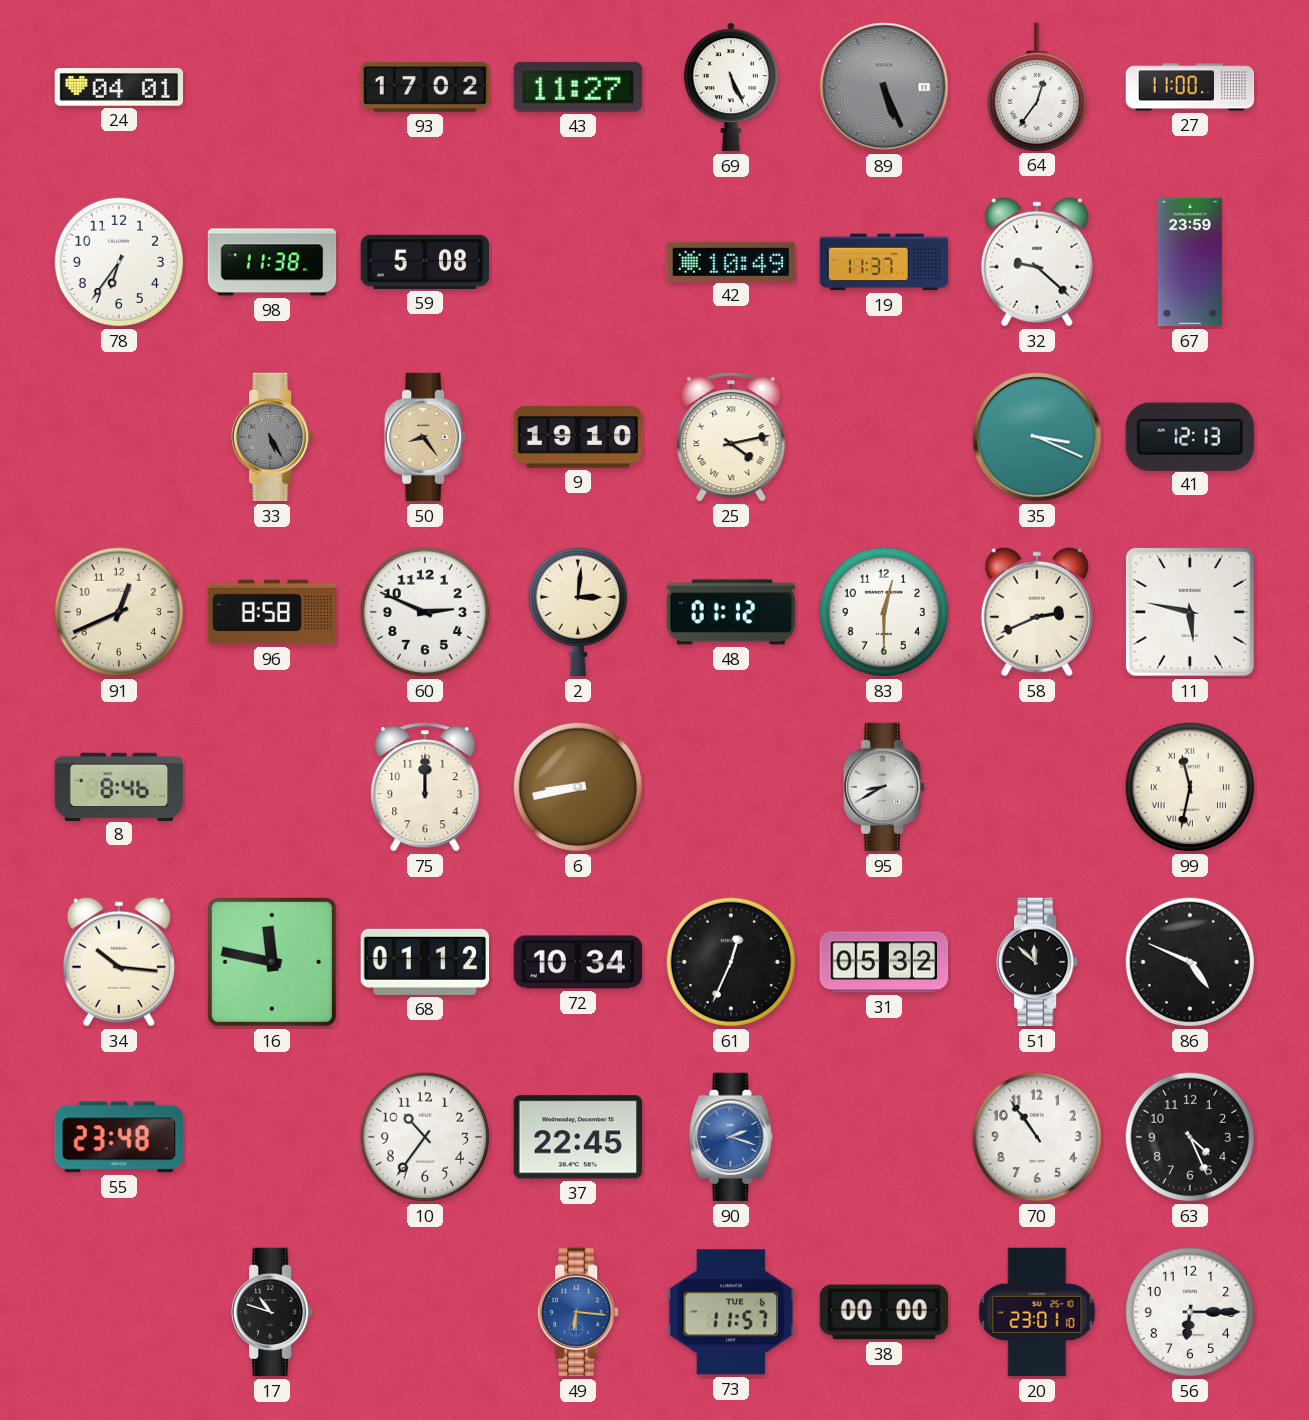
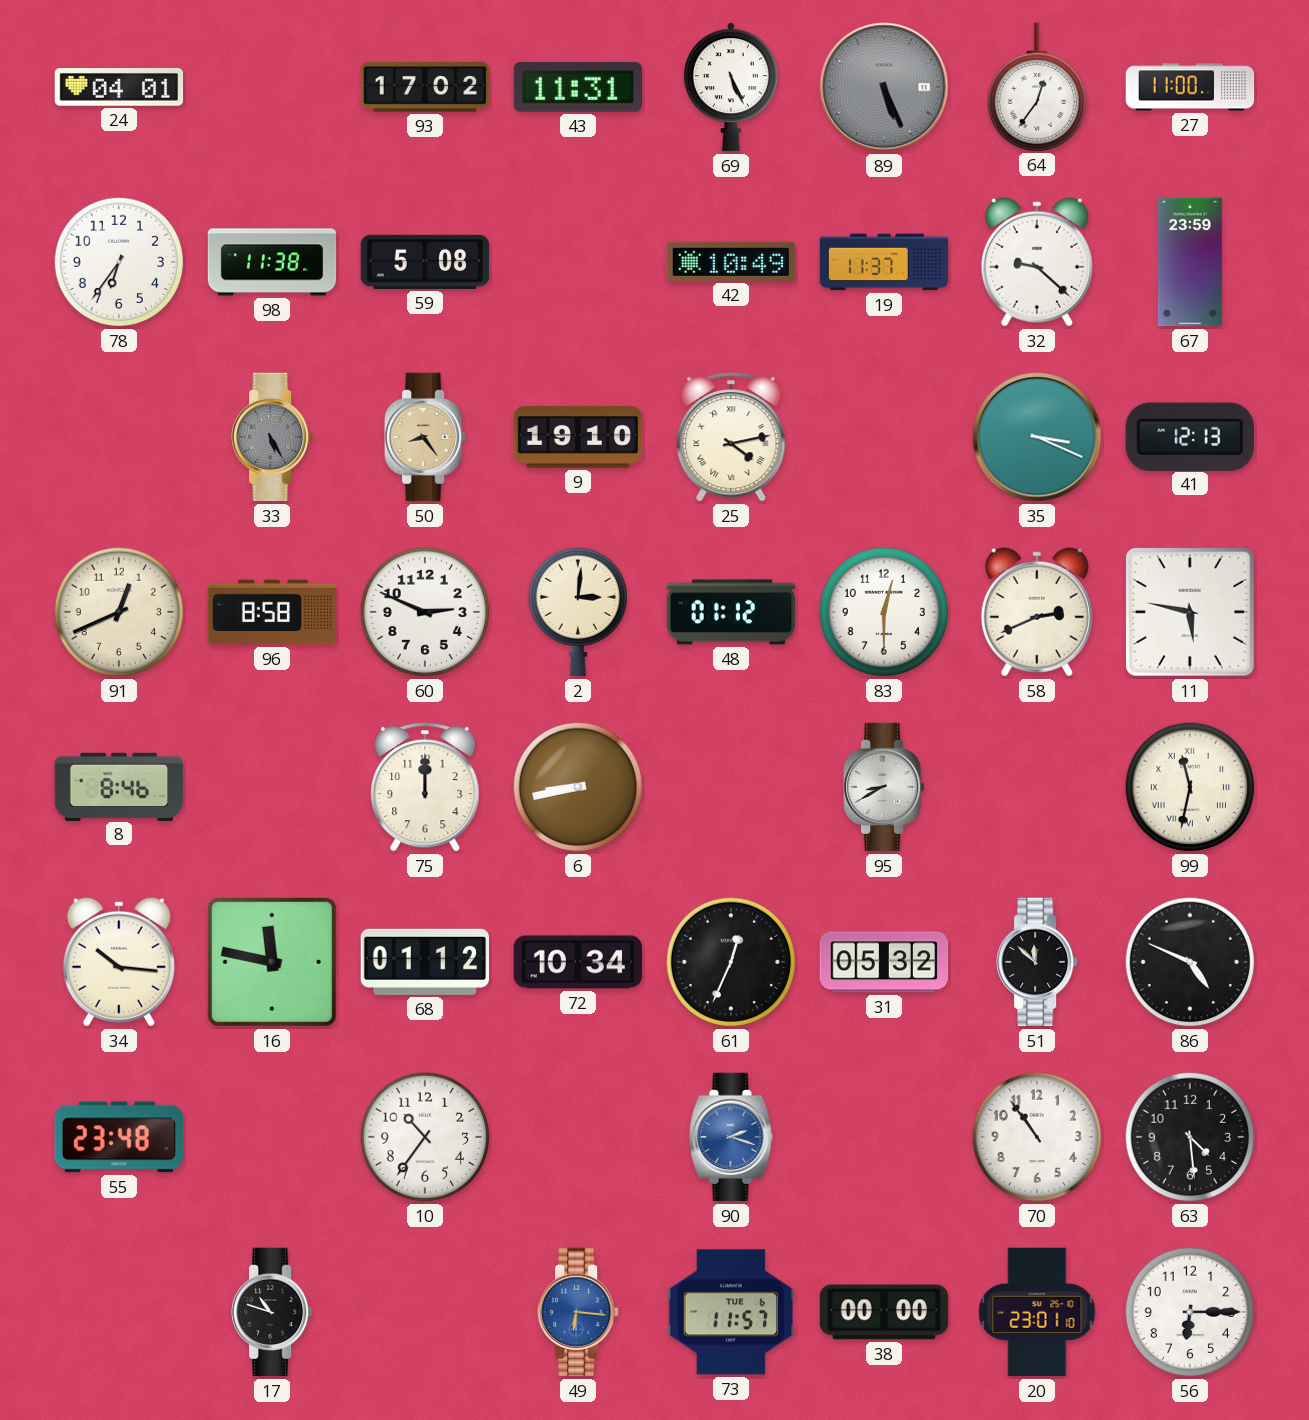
43: 11:27 -> 11:31
37: 22:45 -> none
63: 4:26 -> 4:29
